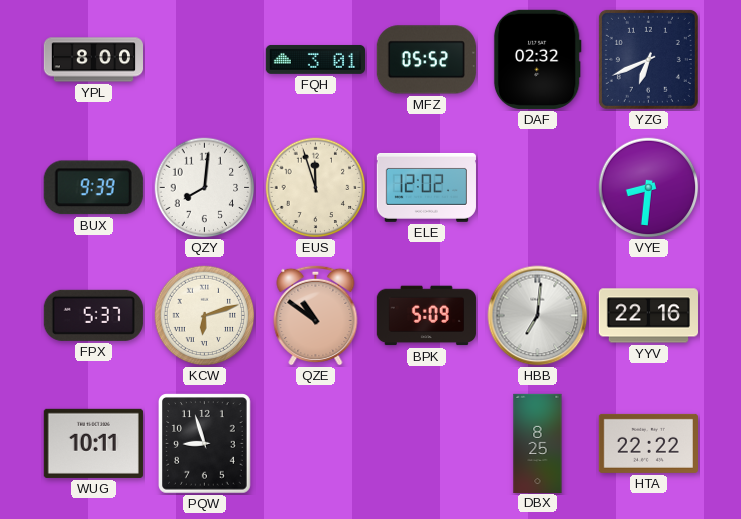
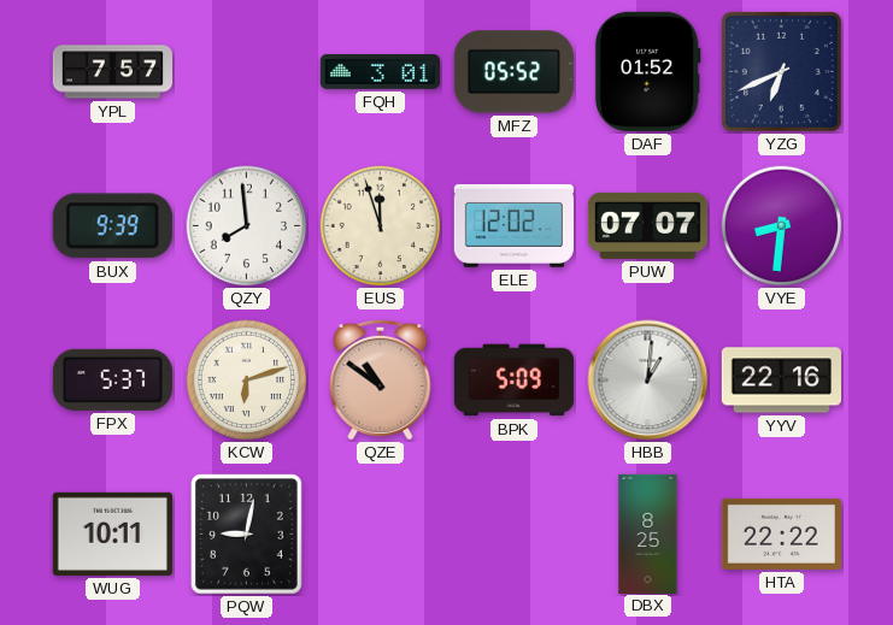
YPL: 8:00 -> 7:57
DAF: 02:32 -> 01:52
QZY: 8:01 -> 7:59
PUW: none -> 07:07
HBB: 7:01 -> 1:01
PQW: 8:57 -> 9:02
